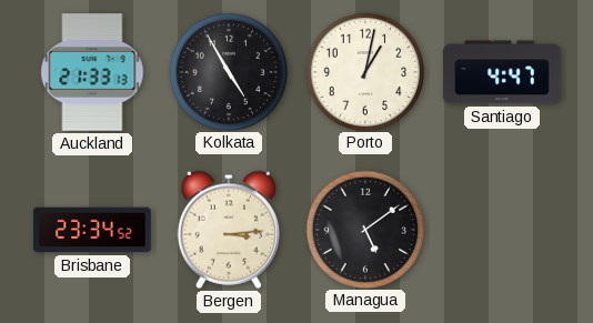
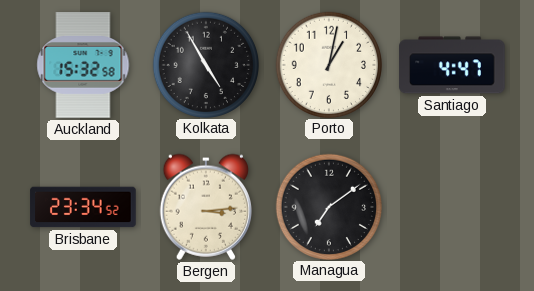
Auckland: 21:33 -> 15:32
Managua: 5:09 -> 7:09
